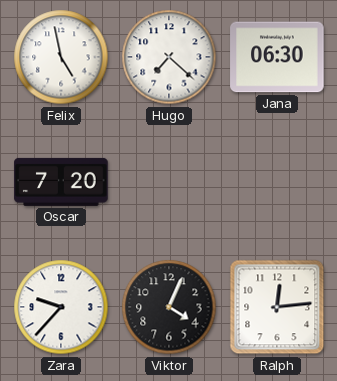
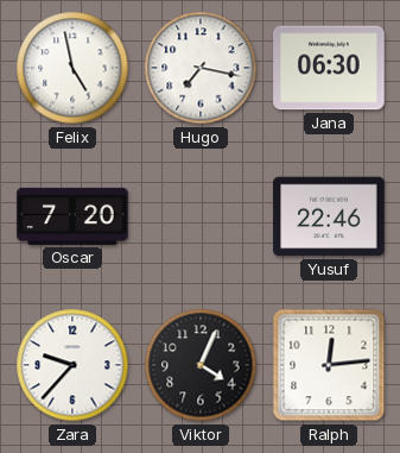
Hugo: 7:22 -> 7:17
Yusuf: none -> 22:46
